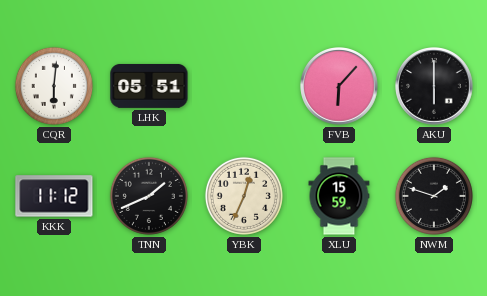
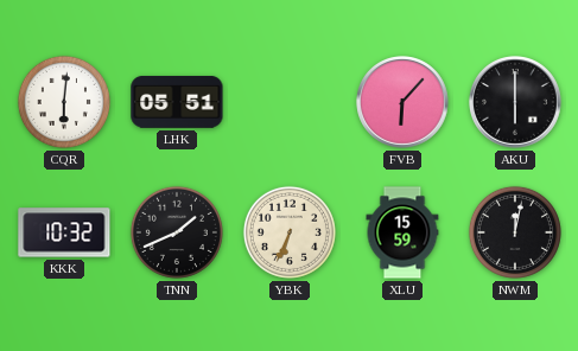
KKK: 11:12 -> 10:32
YBK: 12:34 -> 6:34
NWM: 1:48 -> 12:02
